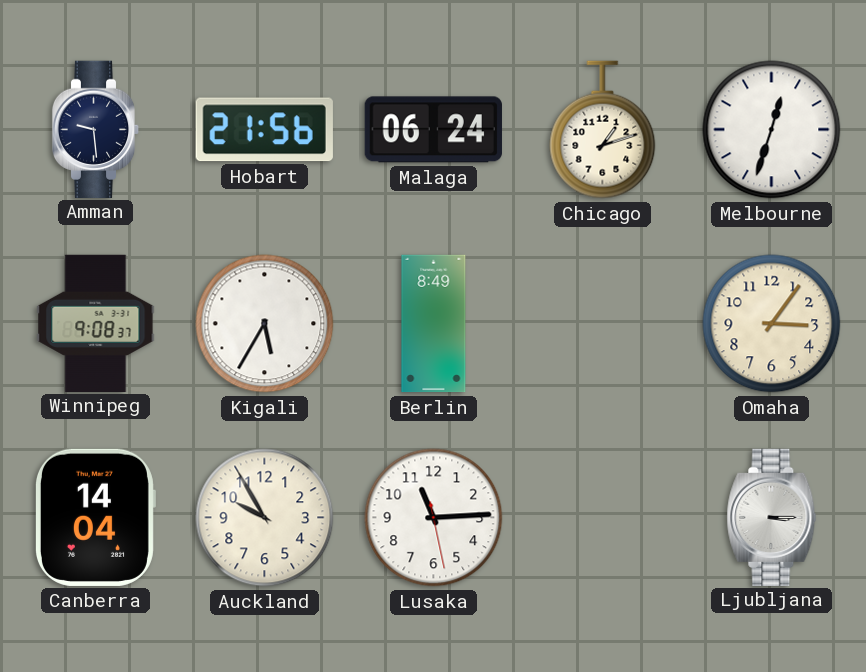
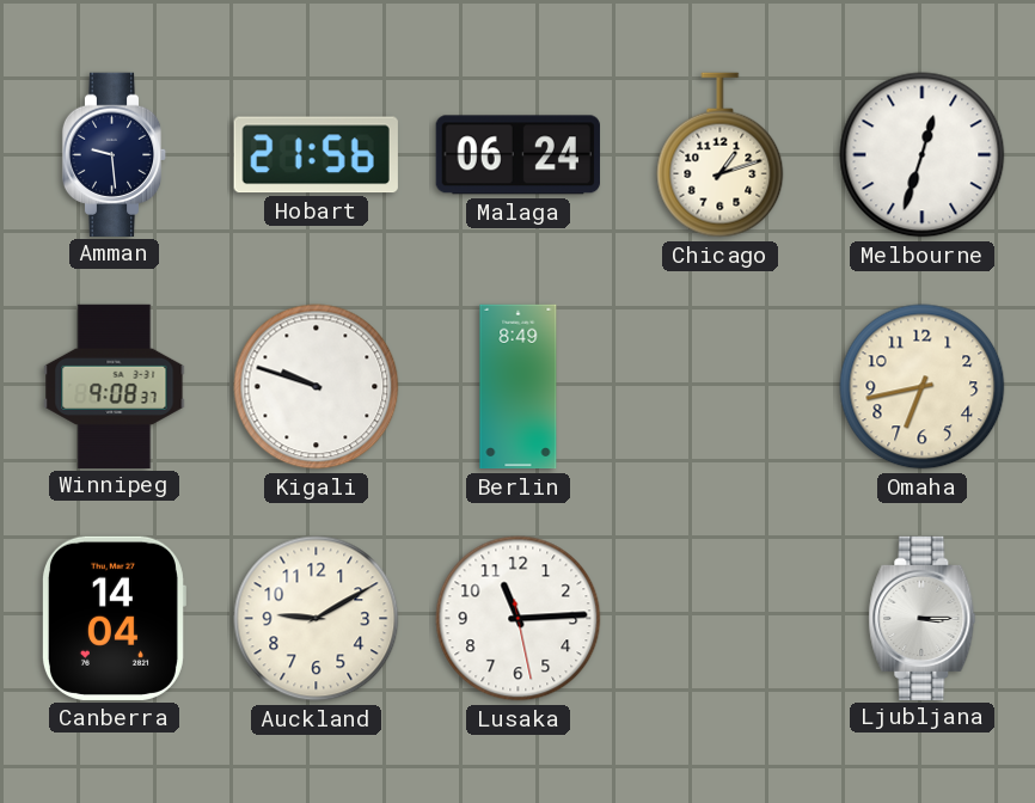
Kigali: 5:35 -> 9:48
Omaha: 3:06 -> 6:43
Auckland: 9:55 -> 9:10
